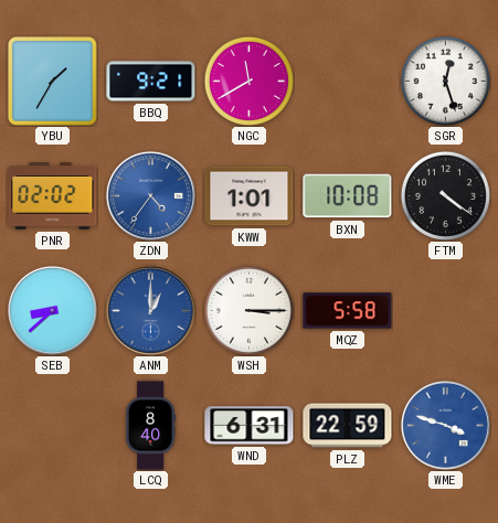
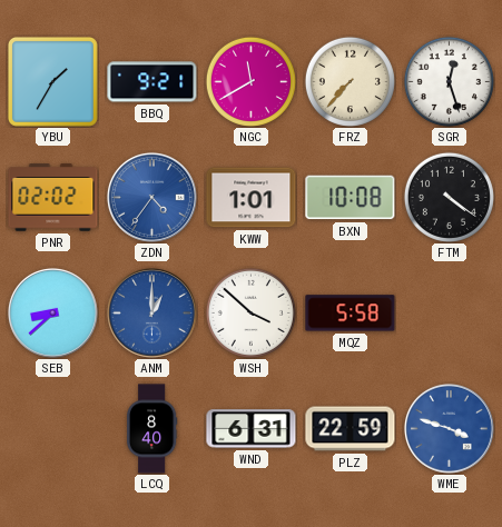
FRZ: none -> 7:37
WSH: 3:15 -> 3:52
